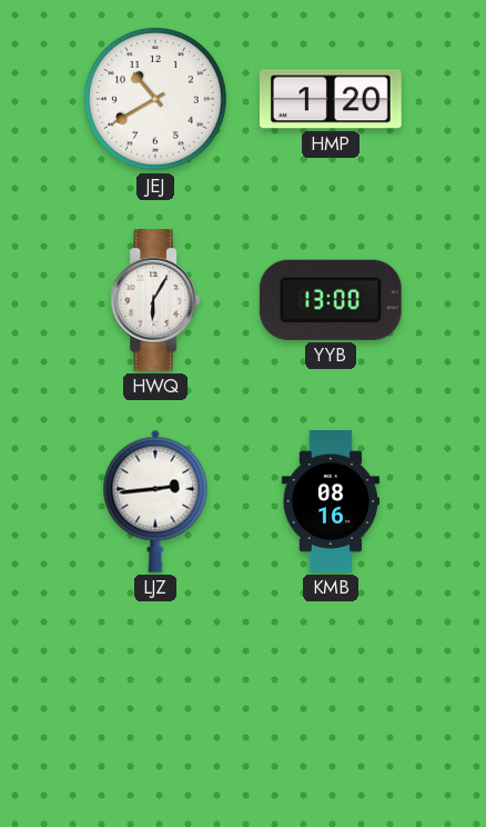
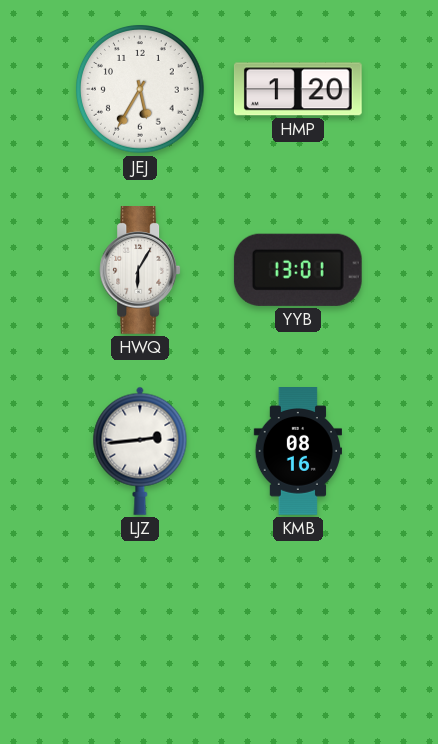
JEJ: 10:40 -> 5:35
YYB: 13:00 -> 13:01
